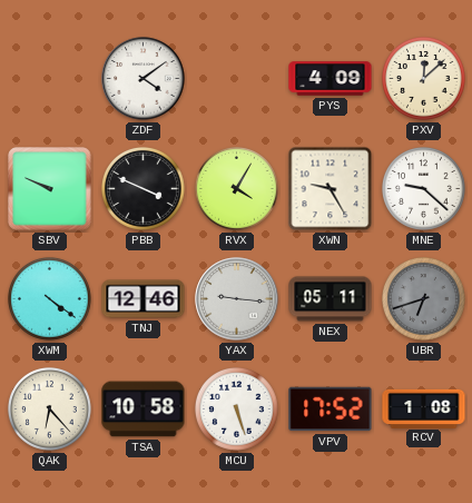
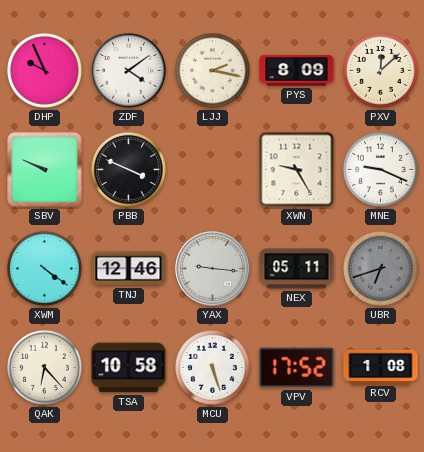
DHP: none -> 9:56
LJJ: none -> 2:17
PYS: 4:09 -> 8:09
RVX: 4:05 -> none
MNE: 9:22 -> 9:19
